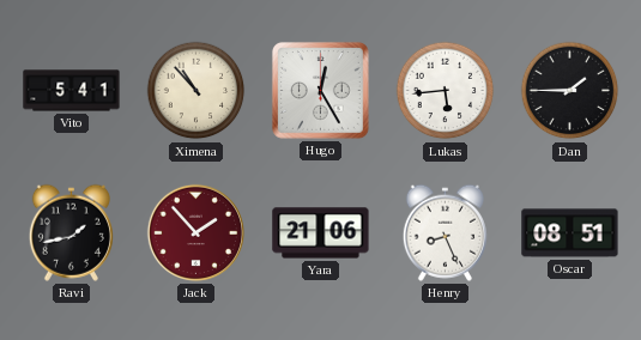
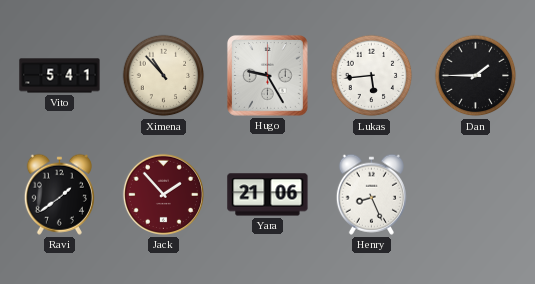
Hugo: 12:25 -> 9:25
Ravi: 1:43 -> 1:39
Oscar: 08:51 -> none
